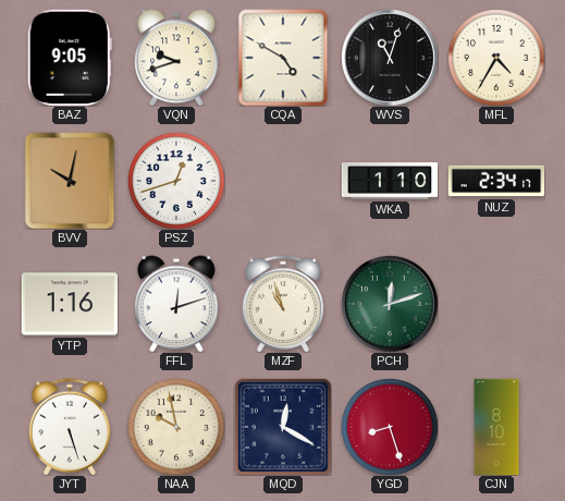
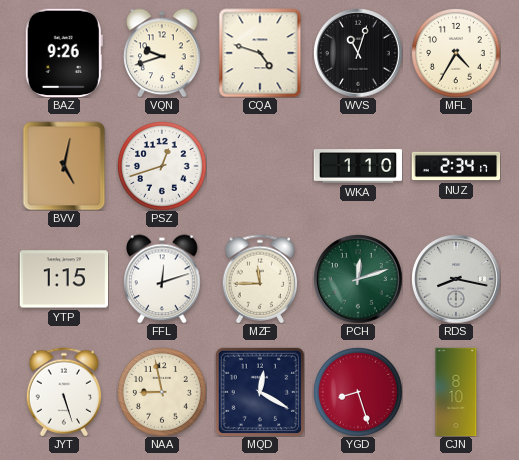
BAZ: 9:05 -> 9:26
CQA: 4:50 -> 4:48
BVV: 10:02 -> 5:02
YTP: 1:16 -> 1:15
MZF: 10:57 -> 11:45
RDS: none -> 8:17
NAA: 9:58 -> 8:58
